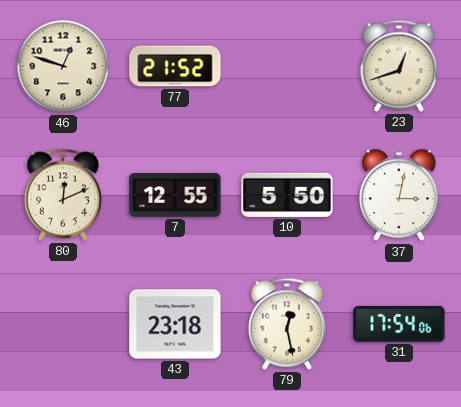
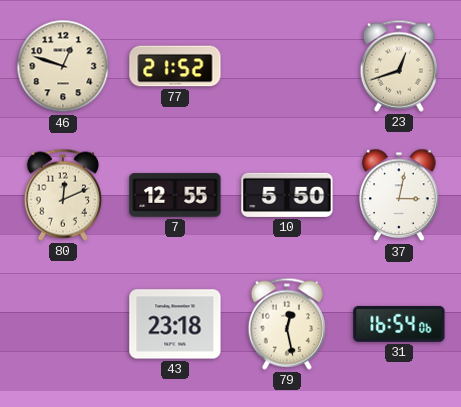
31: 17:54 -> 16:54
